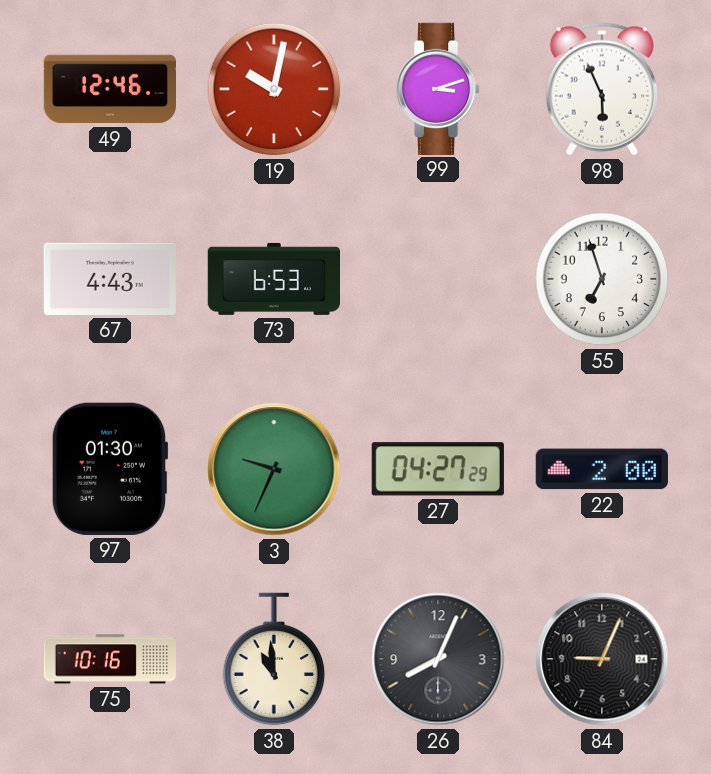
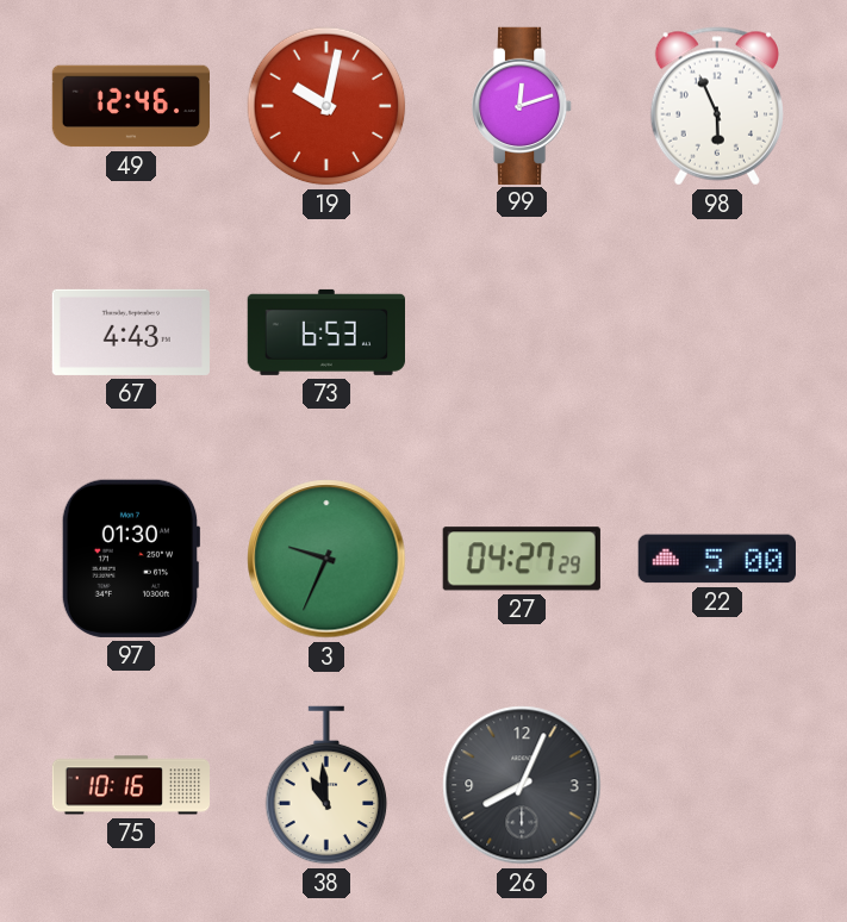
99: 3:12 -> 12:12
55: 6:57 -> none
22: 2:00 -> 5:00
84: 9:04 -> none
